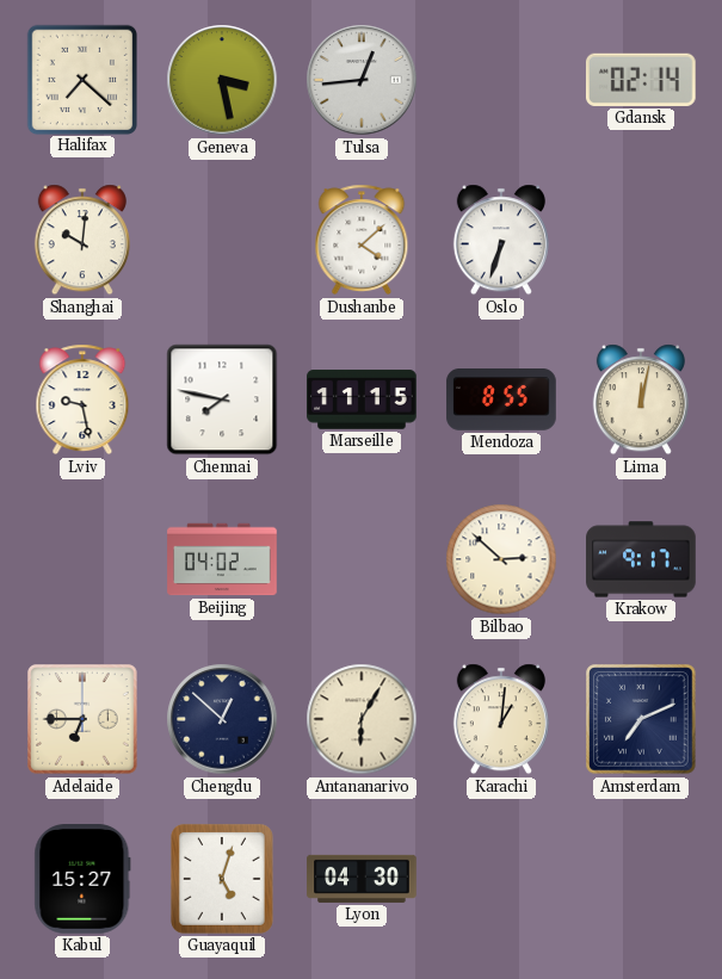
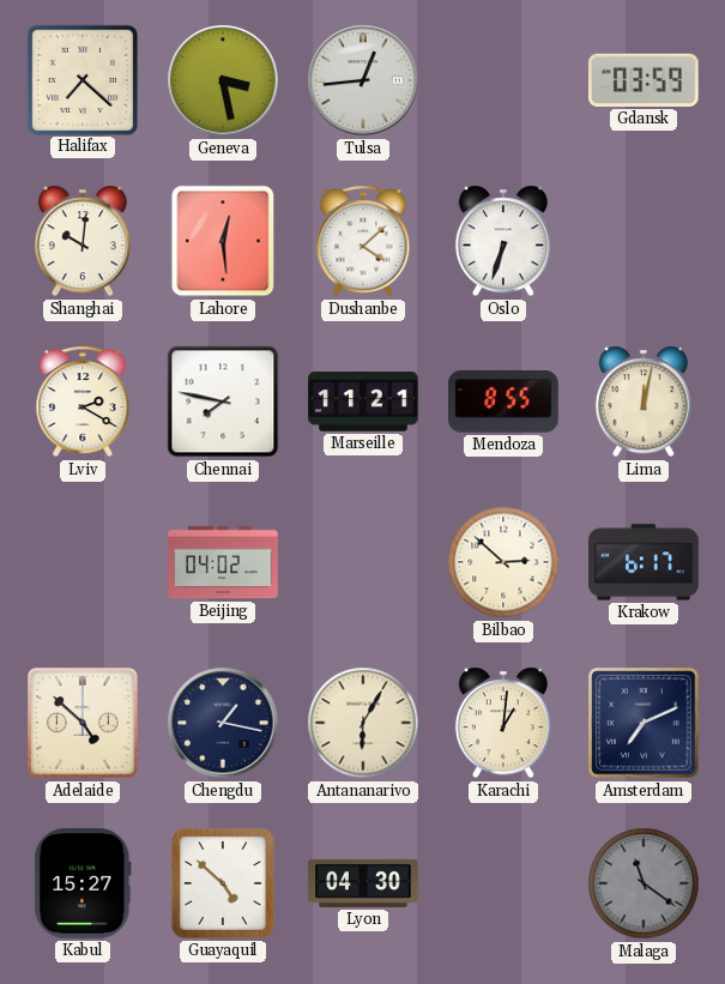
Gdansk: 02:14 -> 03:59
Lahore: none -> 12:29
Lviv: 9:28 -> 2:20
Marseille: 11:15 -> 11:21
Krakow: 9:17 -> 6:17
Adelaide: 6:45 -> 4:52
Chengdu: 12:52 -> 1:17
Guayaquil: 5:03 -> 4:52
Malaga: none -> 11:21
